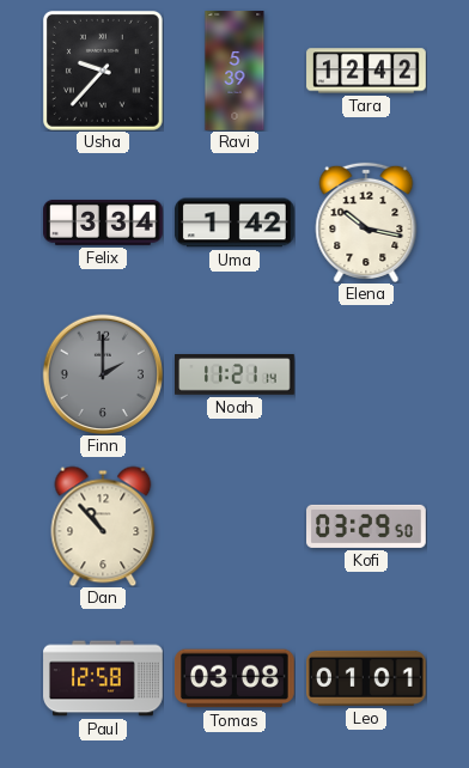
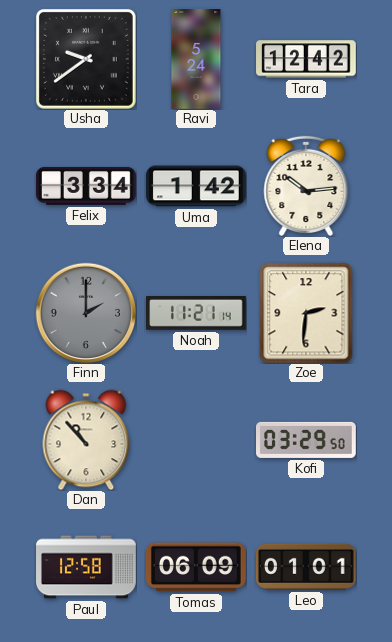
Usha: 9:37 -> 9:39
Ravi: 5:39 -> 5:24
Elena: 10:17 -> 10:14
Zoe: none -> 2:31
Tomas: 03:08 -> 06:09
